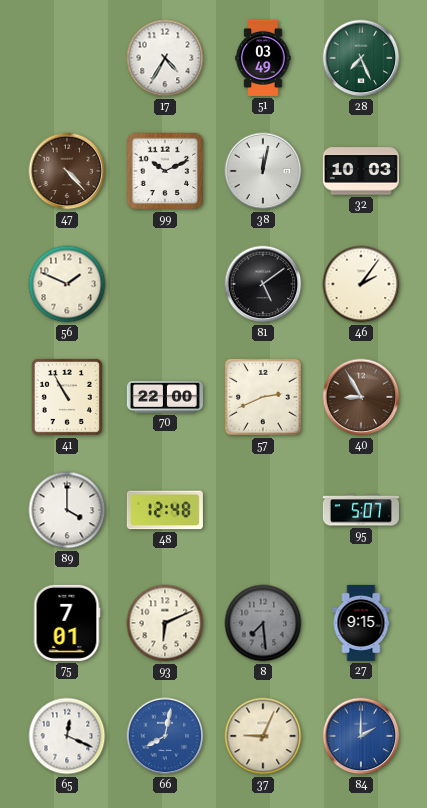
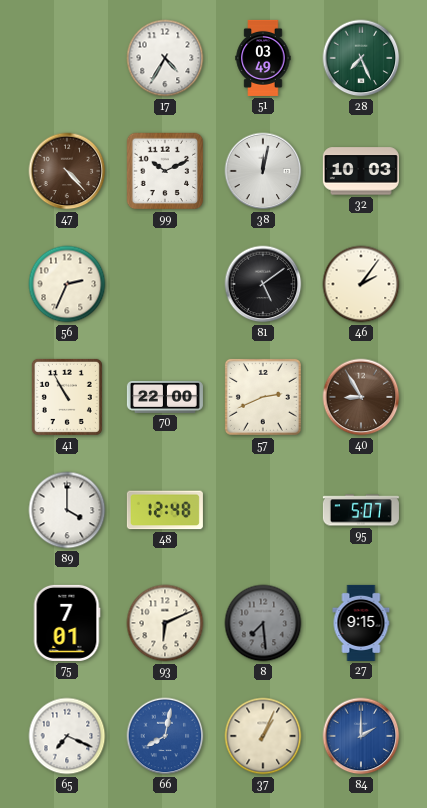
56: 1:49 -> 2:34
65: 12:19 -> 7:19
37: 9:04 -> 1:04
